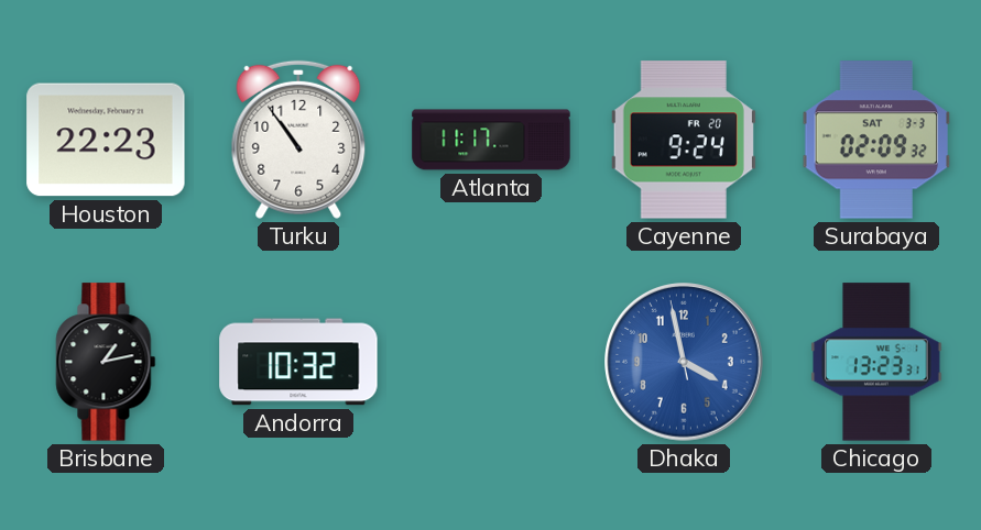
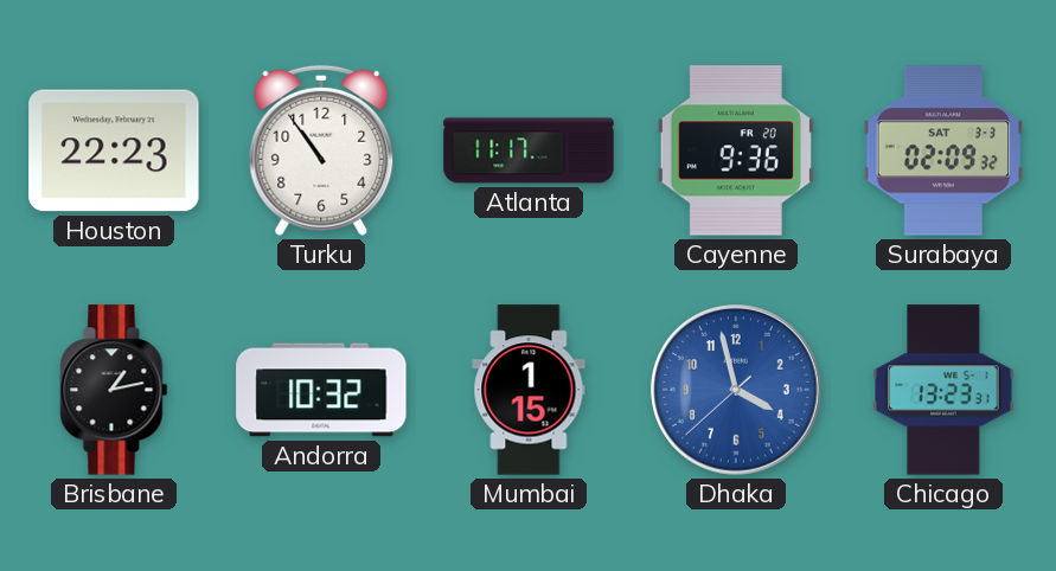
Cayenne: 9:24 -> 9:36
Mumbai: none -> 1:15
Dhaka: 3:57:58 -> 3:57:38
